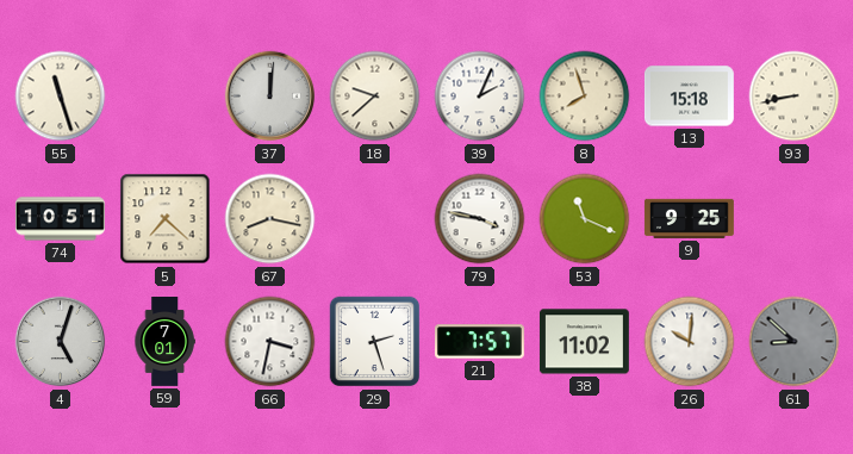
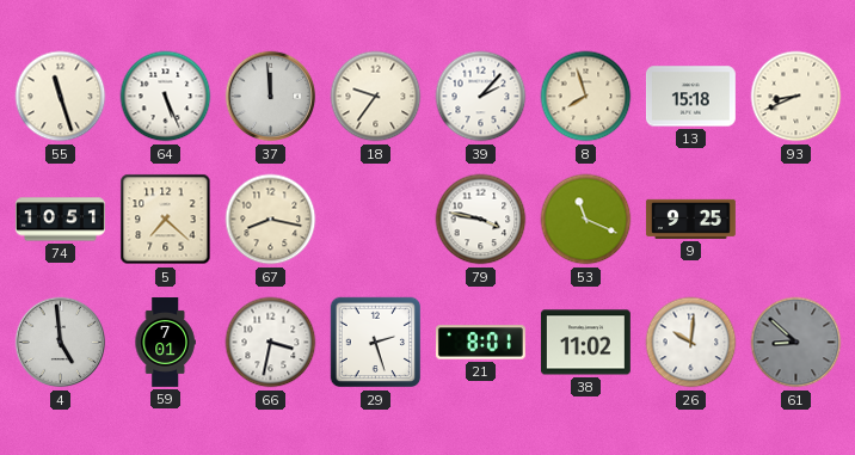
64: none -> 5:26
37: 12:01 -> 11:59
18: 9:38 -> 9:36
39: 2:04 -> 2:07
93: 8:43 -> 8:41
4: 5:03 -> 4:59
21: 7:57 -> 8:01
